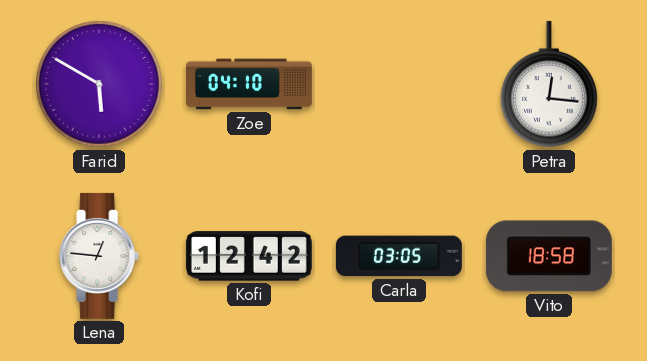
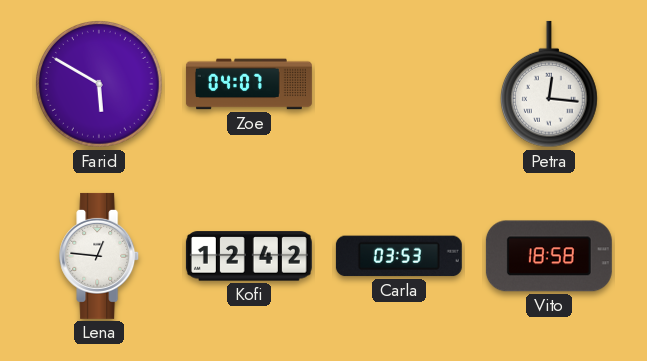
Zoe: 04:10 -> 04:07
Carla: 03:05 -> 03:53
